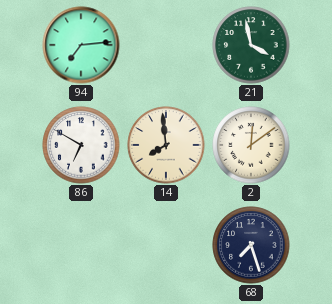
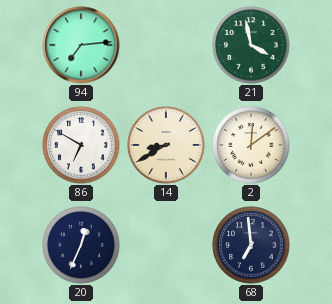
14: 7:59 -> 8:40
20: none -> 12:34
68: 7:27 -> 6:59
